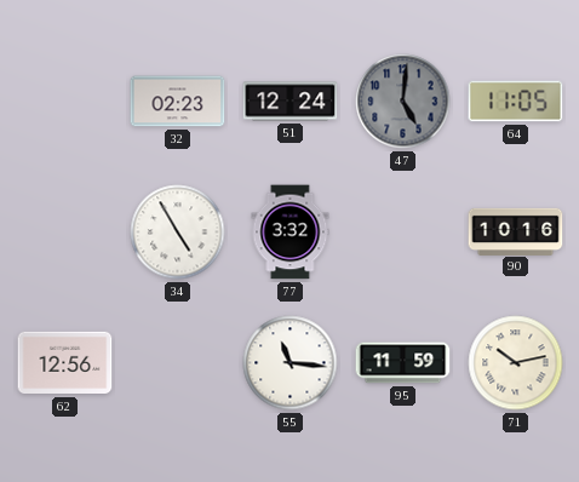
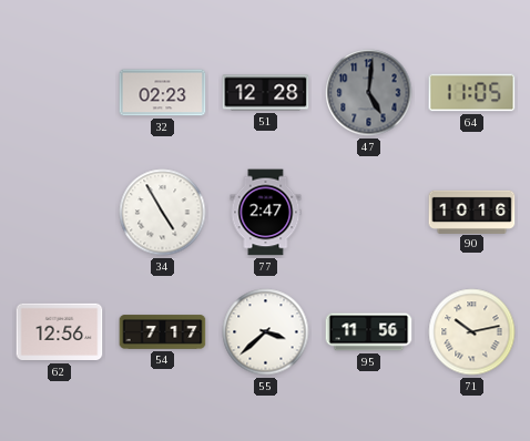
51: 12:24 -> 12:28
77: 3:32 -> 2:47
54: none -> 7:17
55: 11:16 -> 3:38
95: 11:59 -> 11:56
